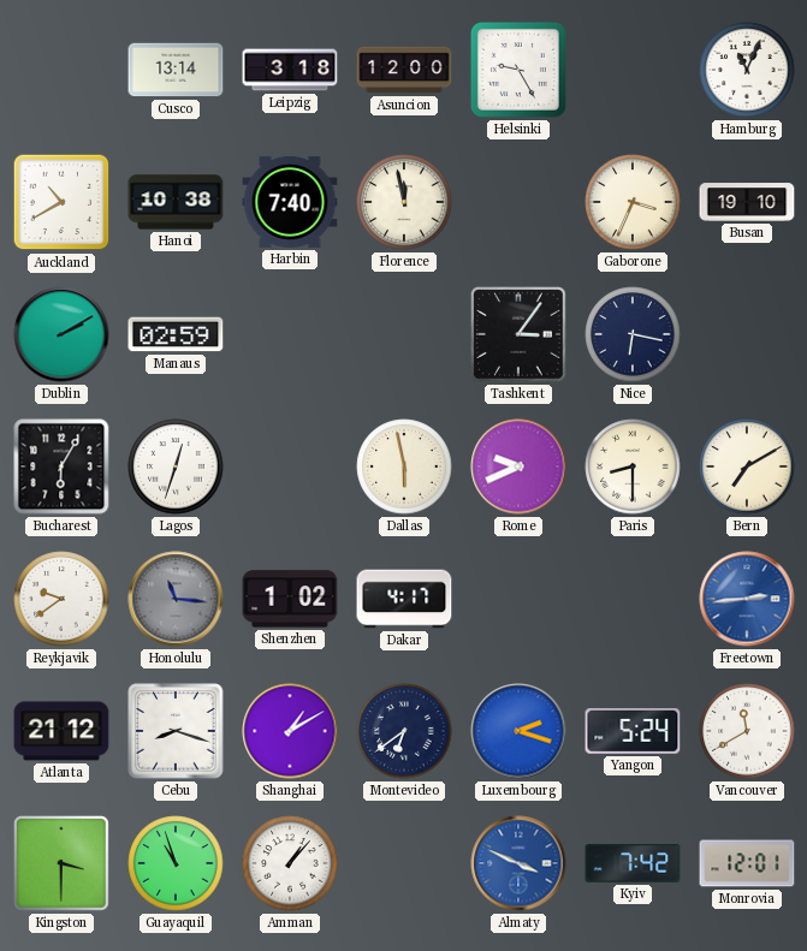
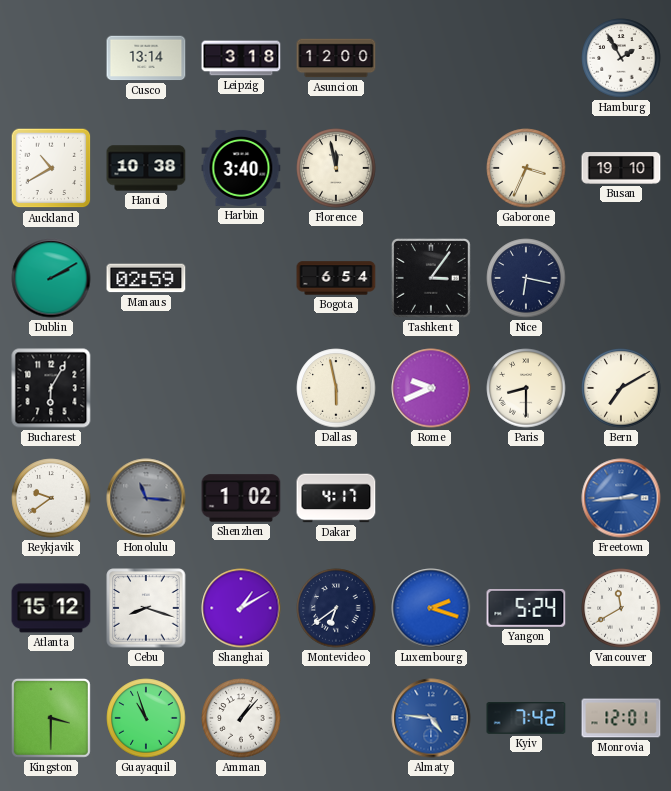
Helsinki: 9:25 -> none
Hamburg: 11:04 -> 1:55
Harbin: 7:40 -> 3:40
Bogota: none -> 6:54
Lagos: 12:33 -> none
Atlanta: 21:12 -> 15:12
Almaty: 3:49 -> 4:46
